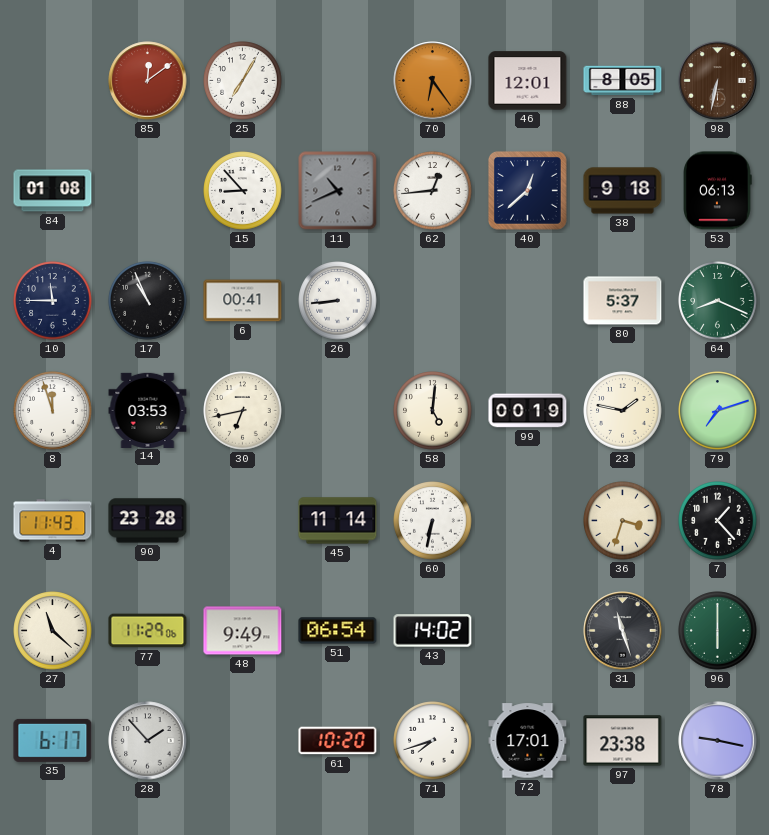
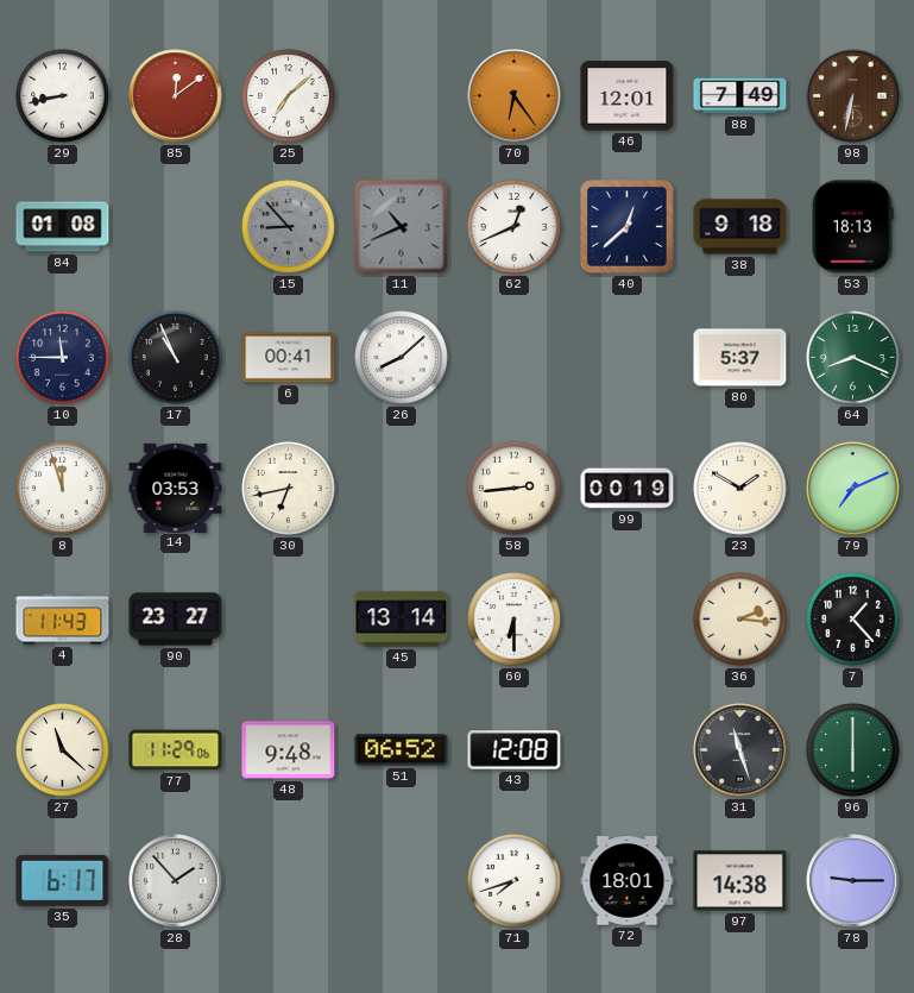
29: none -> 8:43
25: 7:05 -> 7:08
88: 8:05 -> 7:49
15 dial: white -> grey
62: 12:44 -> 12:41
53: 06:13 -> 18:13
26: 8:44 -> 8:08
58: 5:01 -> 2:44
23: 1:47 -> 1:50
79: 7:12 -> 7:11
90: 23:28 -> 23:27
45: 11:14 -> 13:14
60: 6:32 -> 6:30
36: 3:33 -> 2:16
48: 9:49 -> 9:48
51: 06:54 -> 06:52
43: 14:02 -> 12:08
61: 10:20 -> none
72: 17:01 -> 18:01
97: 23:38 -> 14:38
78: 9:17 -> 9:15
